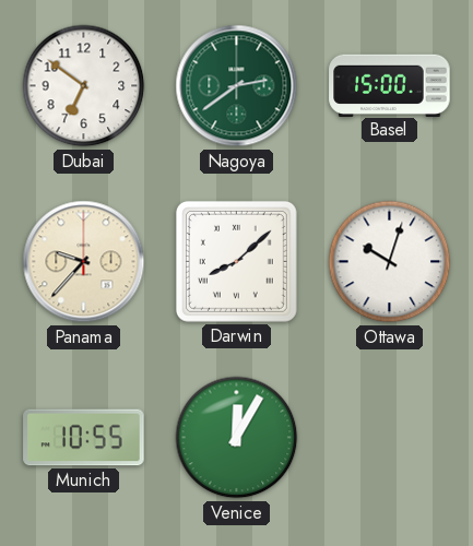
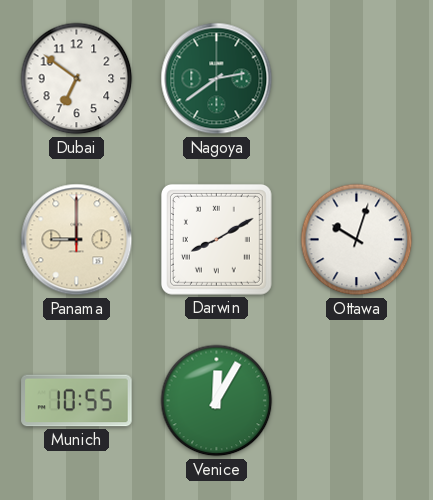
Basel: 15:00 -> none
Panama: 9:37 -> 9:00
Darwin: 8:08 -> 8:10
